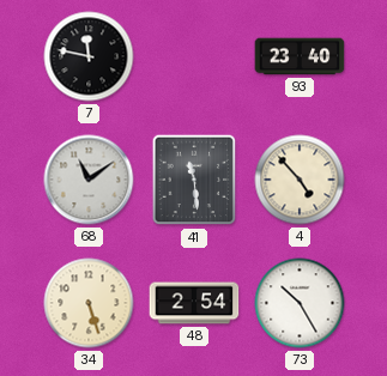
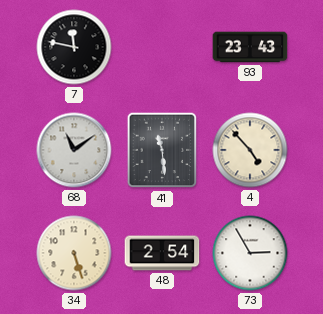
93: 23:40 -> 23:43
73: 10:25 -> 2:55
